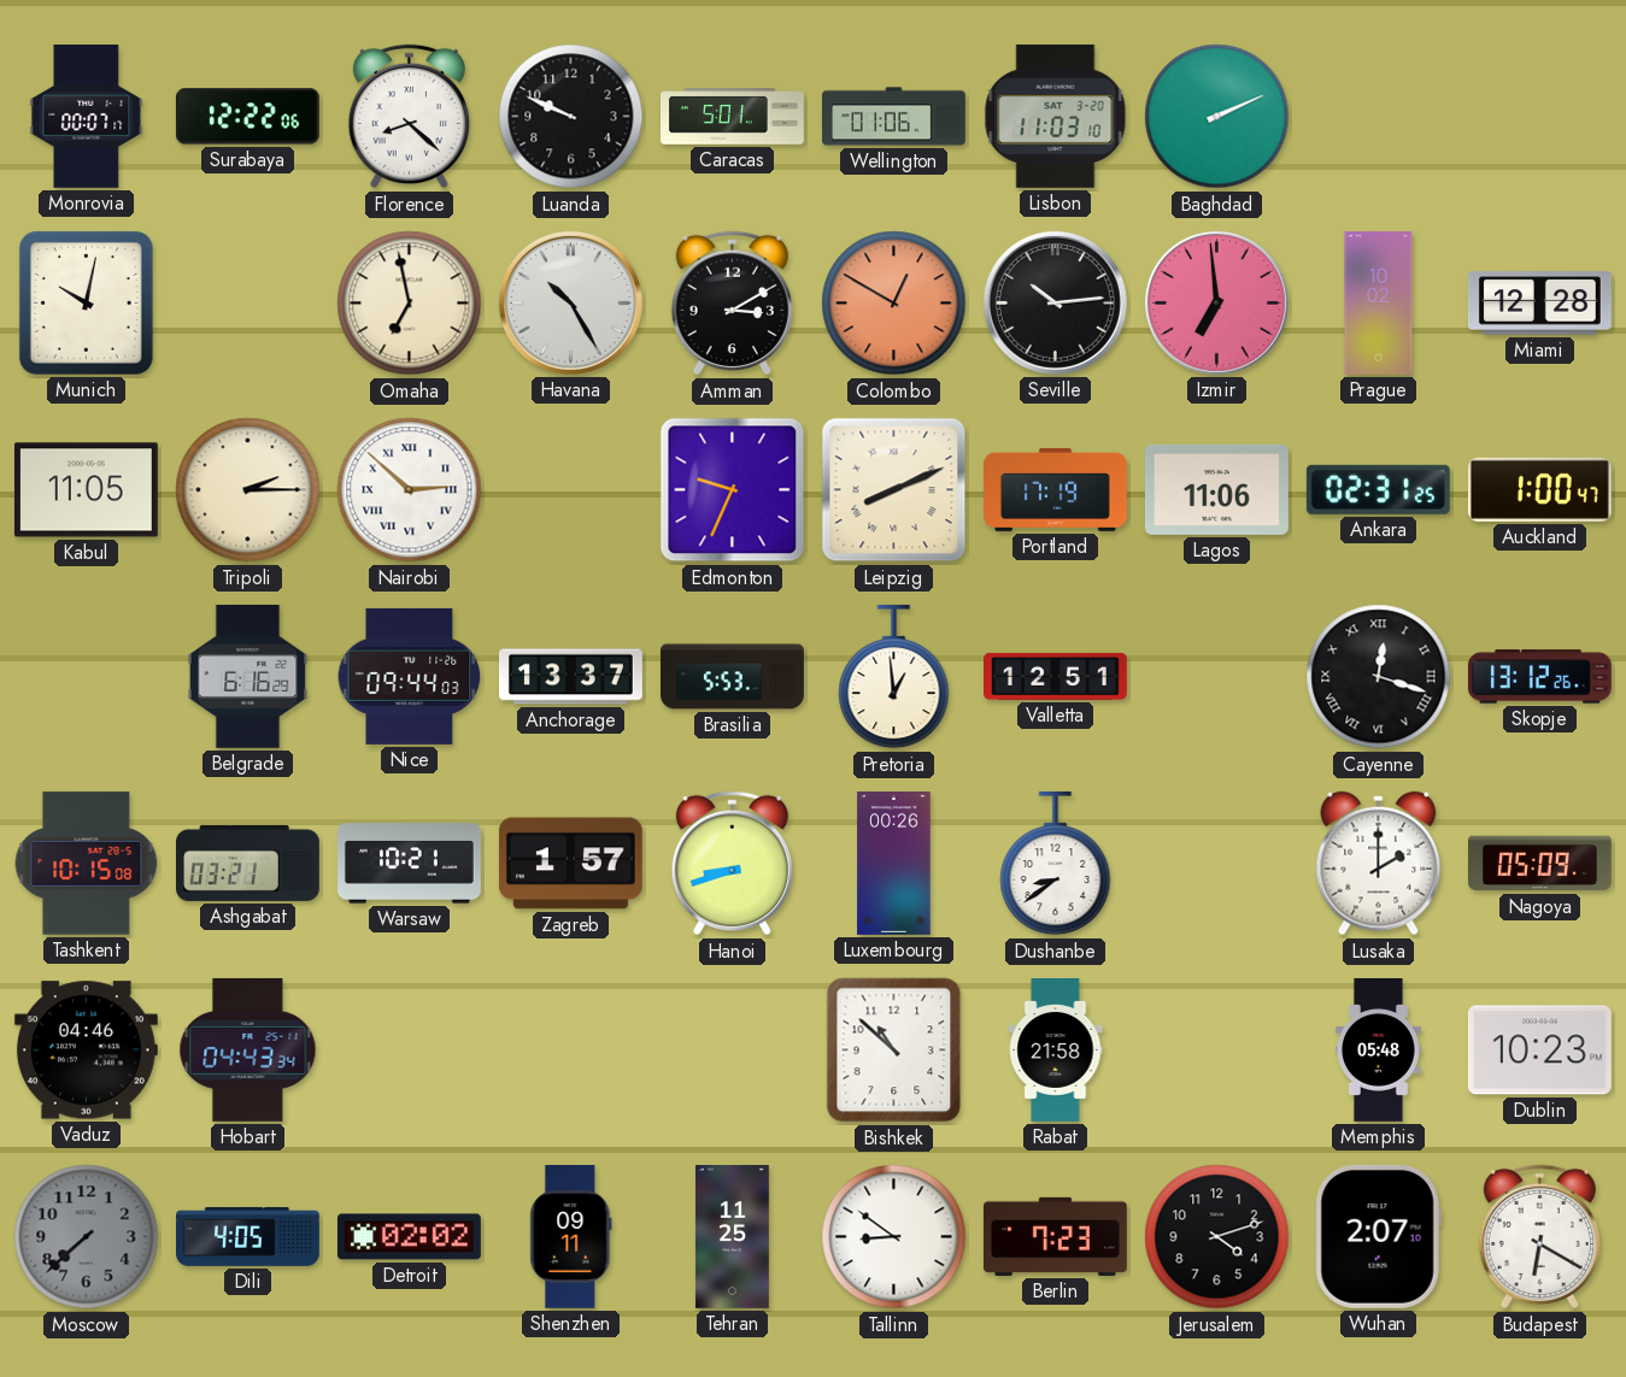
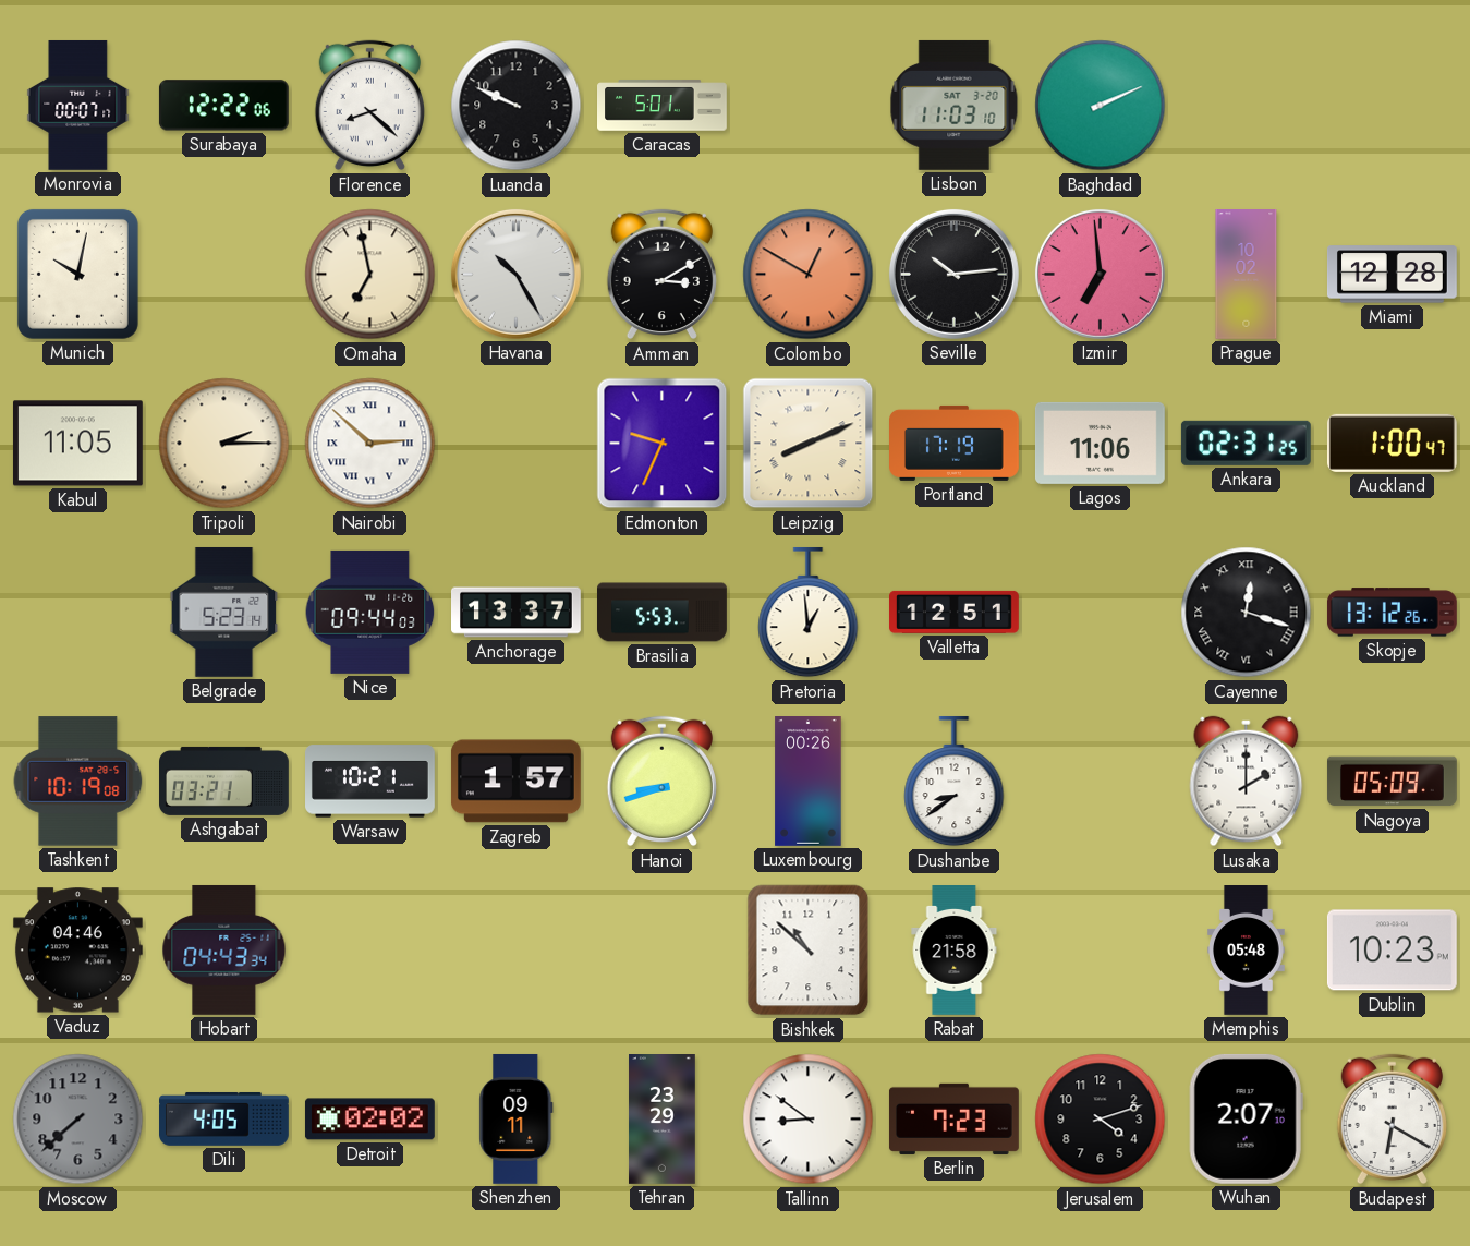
Wellington: 01:06 -> none
Belgrade: 6:16 -> 5:23
Tashkent: 10:15 -> 10:19
Tehran: 11:25 -> 23:29
